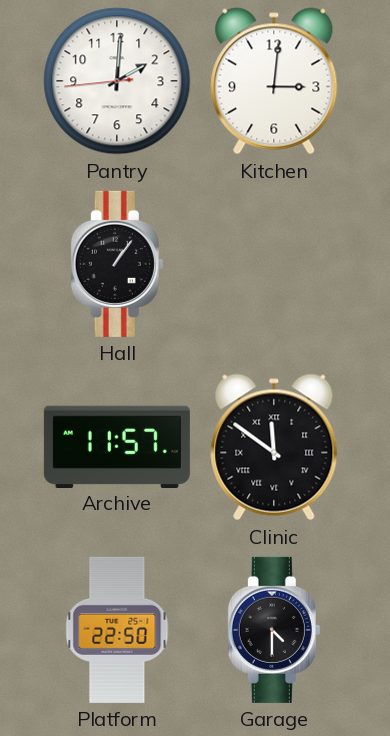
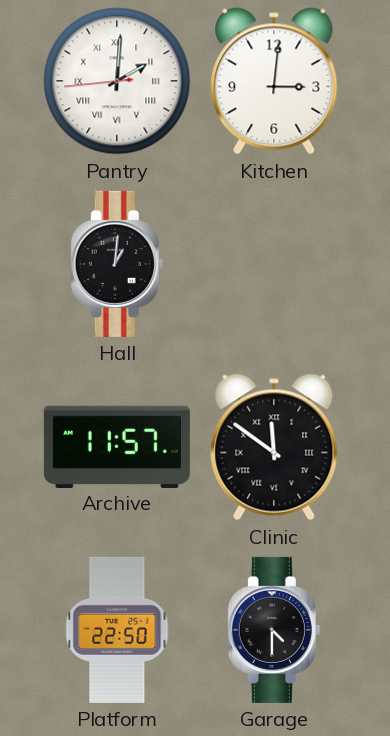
Pantry numerals: Arabic -> Roman
Hall: 1:06 -> 1:01
